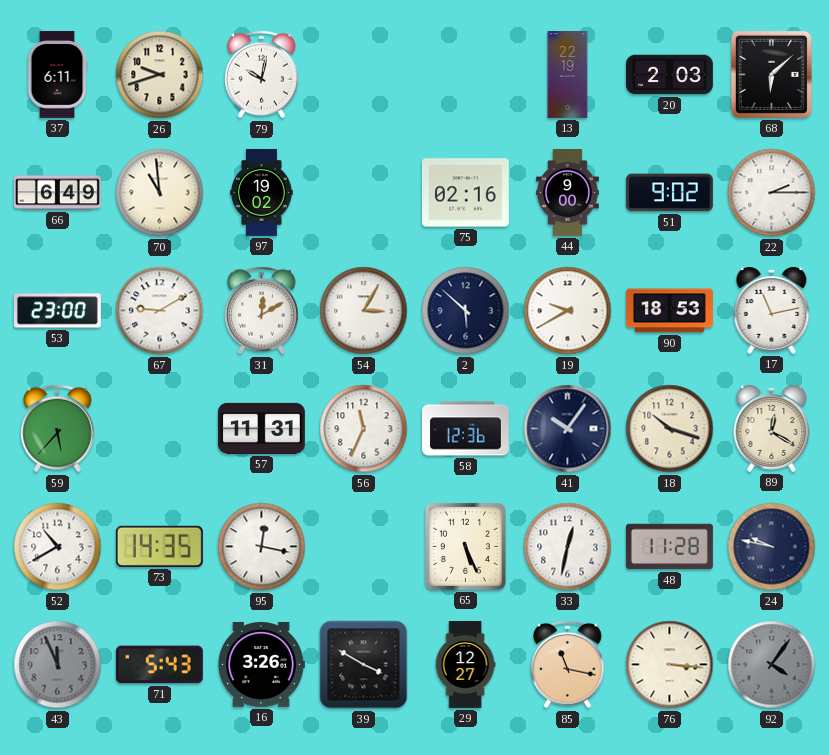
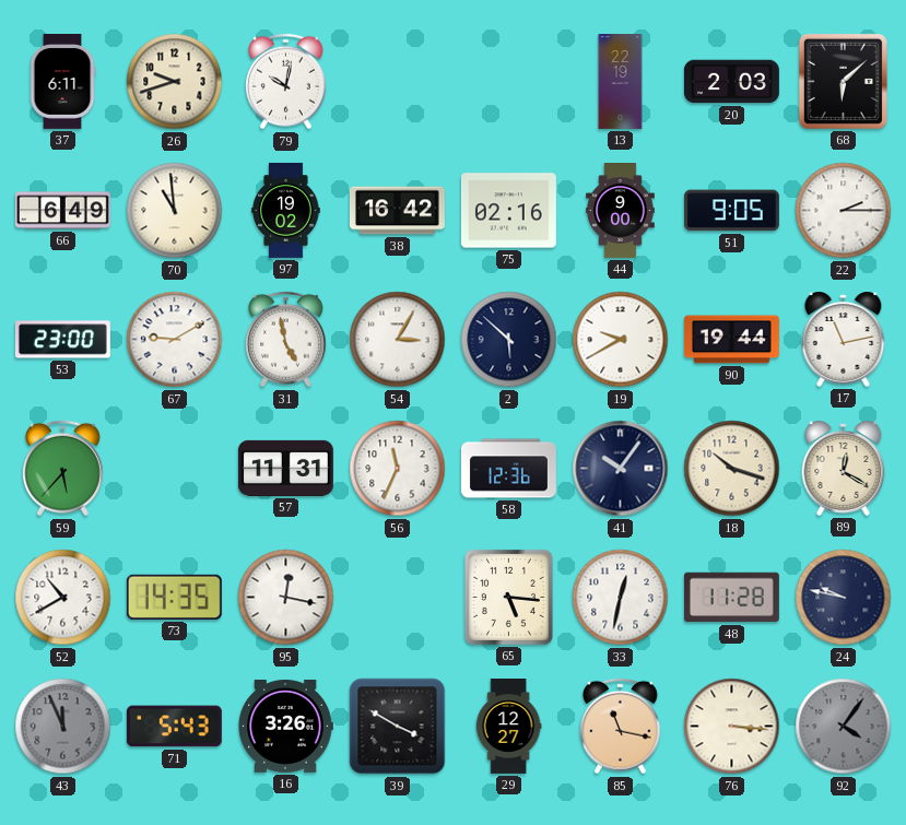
38: none -> 16:42
51: 9:02 -> 9:05
31: 12:10 -> 4:58
90: 18:53 -> 19:44
65: 5:26 -> 5:16
